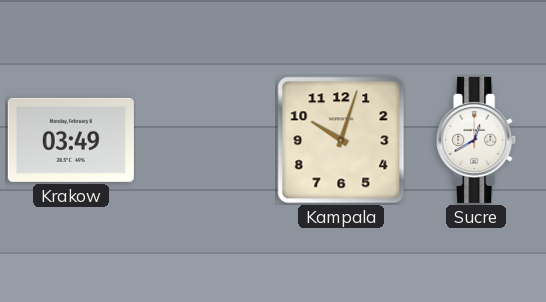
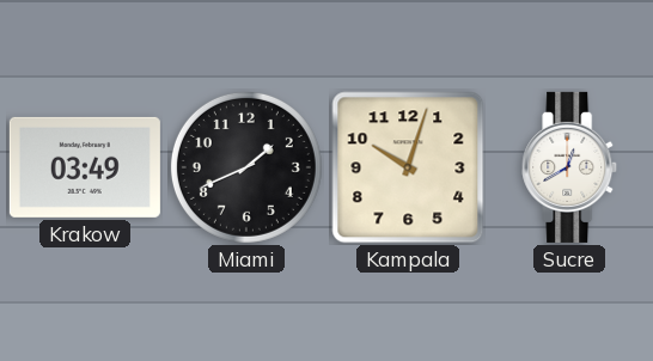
Miami: none -> 1:41
